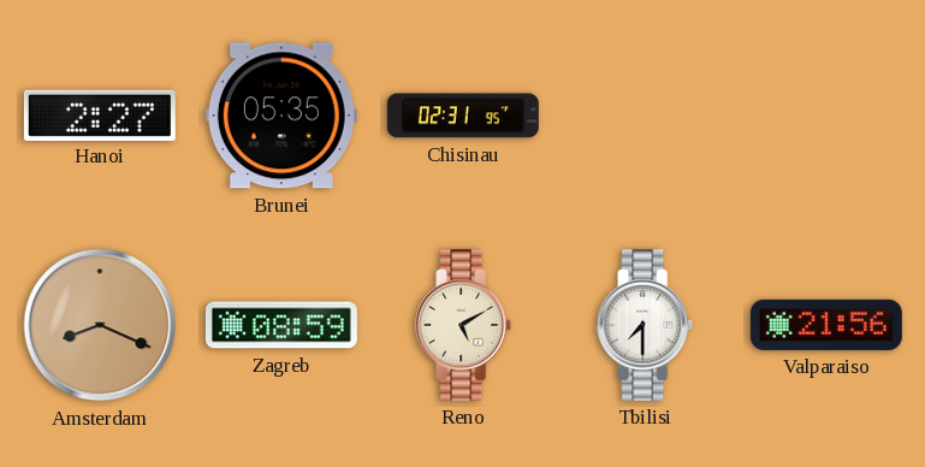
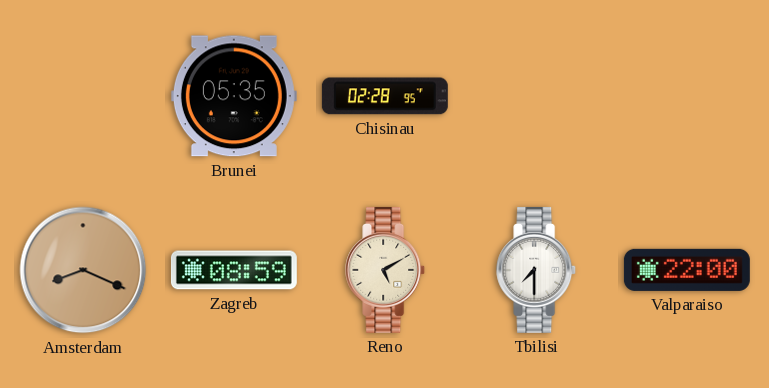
Hanoi: 2:27 -> none
Chisinau: 02:31 -> 02:28
Valparaiso: 21:56 -> 22:00
